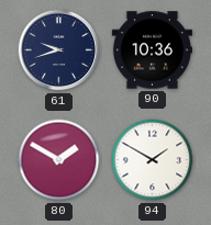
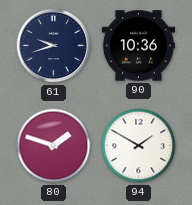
80: 1:50 -> 1:48
